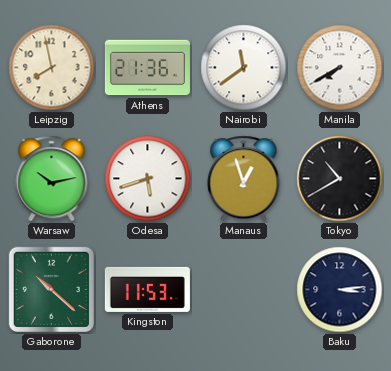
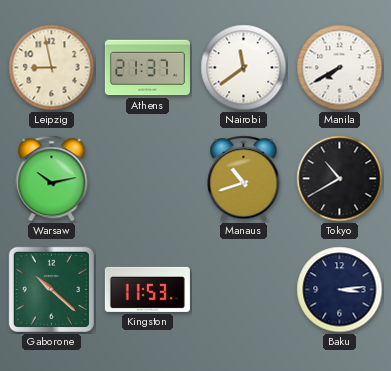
Leipzig: 7:58 -> 8:58
Athens: 21:36 -> 21:37
Odesa: 5:42 -> none
Manaus: 12:57 -> 10:42
